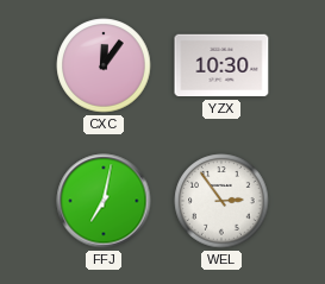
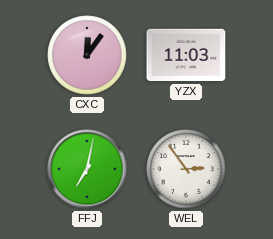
YZX: 10:30 -> 11:03
